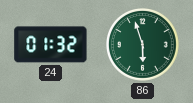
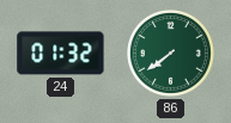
86: 5:57 -> 7:39
